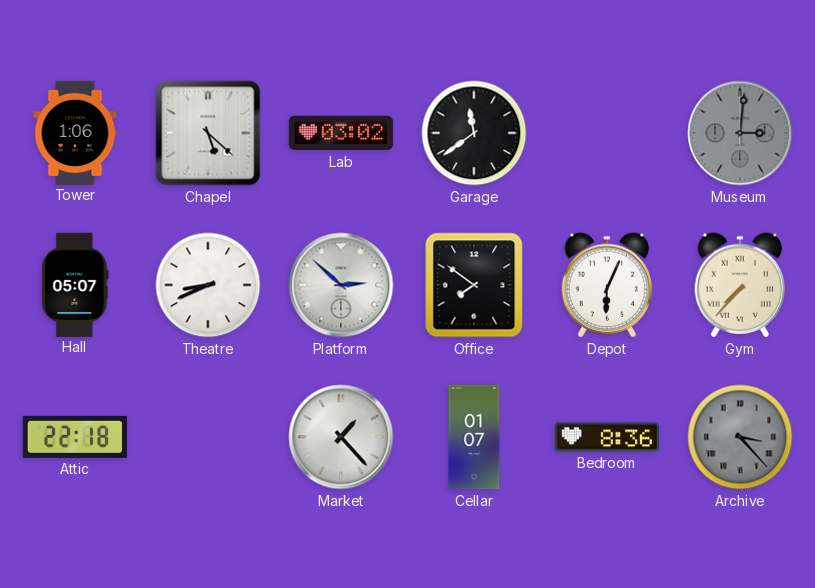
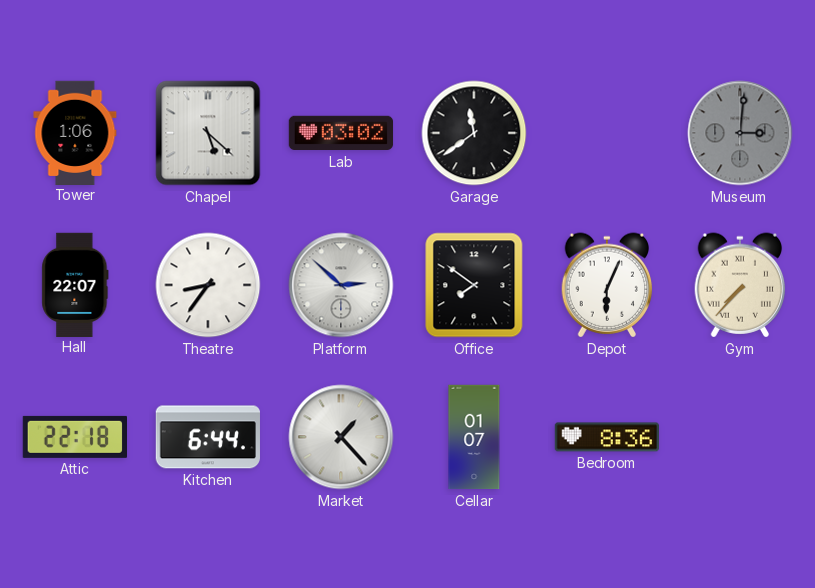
Hall: 05:07 -> 22:07
Theatre: 8:41 -> 8:36
Kitchen: none -> 6:44
Archive: 3:23 -> none
